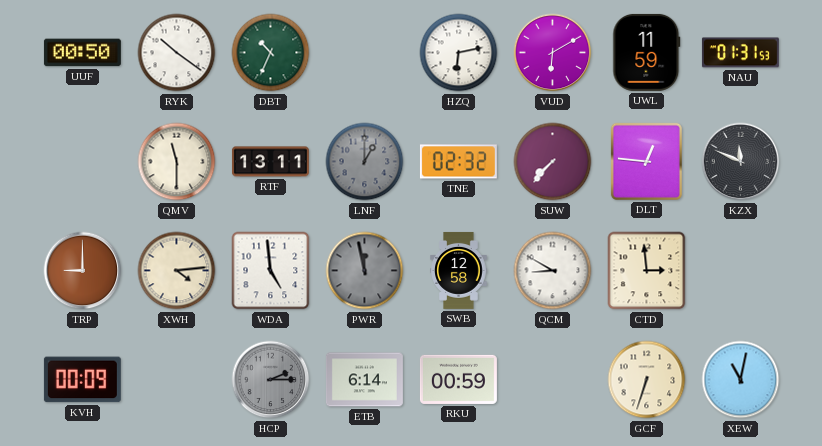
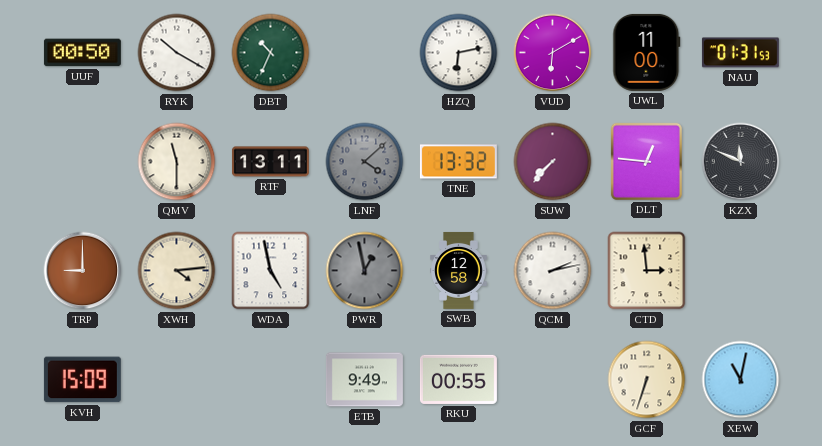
RYK: 10:21 -> 10:20
UWL: 11:59 -> 11:00
LNF: 1:00 -> 4:08
TNE: 02:32 -> 13:32
WDA: 4:59 -> 4:58
PWR: 11:58 -> 12:58
QCM: 8:50 -> 2:13
KVH: 00:09 -> 15:09
HCP: 2:15 -> none
ETB: 6:14 -> 9:49
RKU: 00:59 -> 00:55
